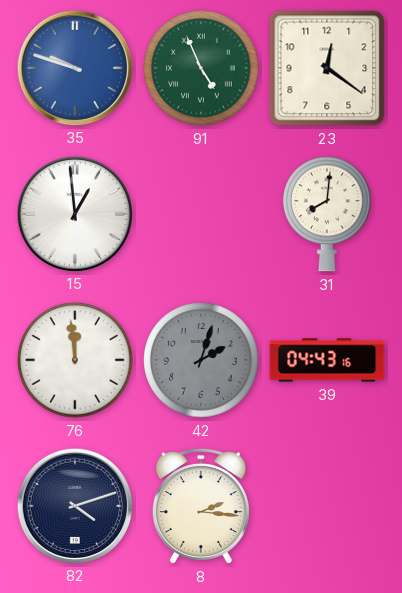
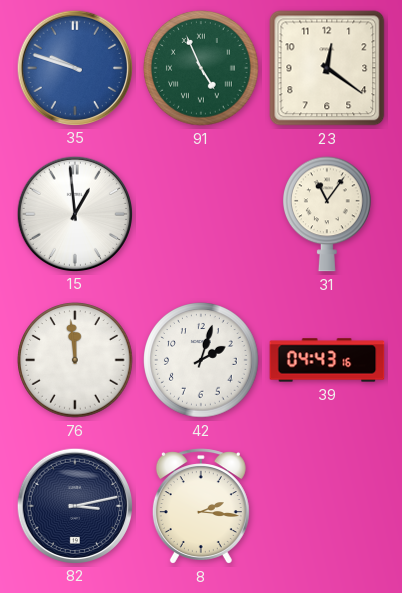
31: 8:01 -> 11:06
42 dial: grey -> white
82: 4:12 -> 3:13
